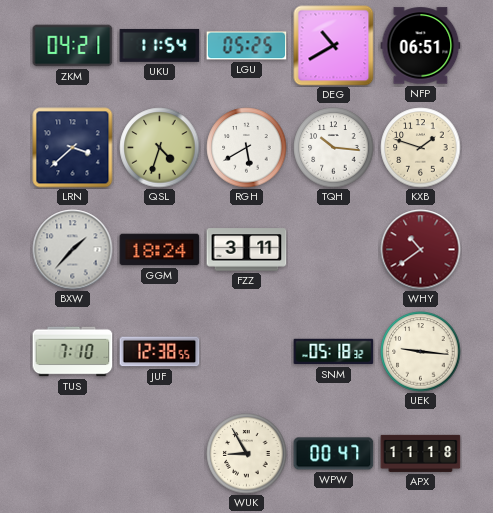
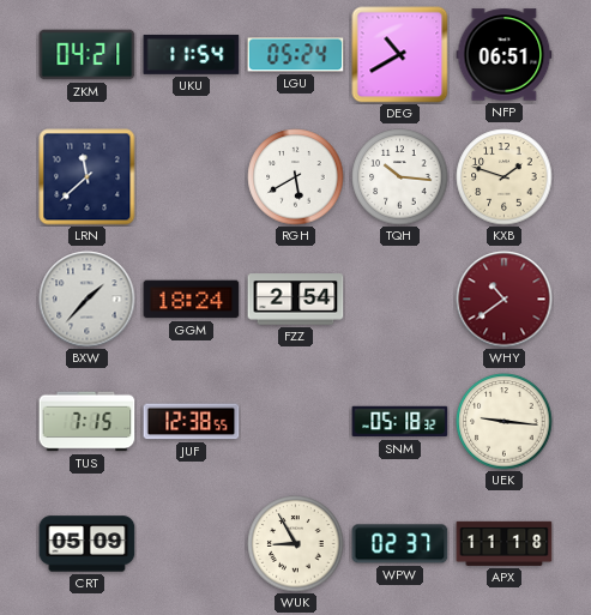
LGU: 05:25 -> 05:24
LRN: 3:38 -> 11:38
QSL: 4:33 -> none
FZZ: 3:11 -> 2:54
TUS: 7:10 -> 7:15
CRT: none -> 05:09
WPW: 00:47 -> 02:37
